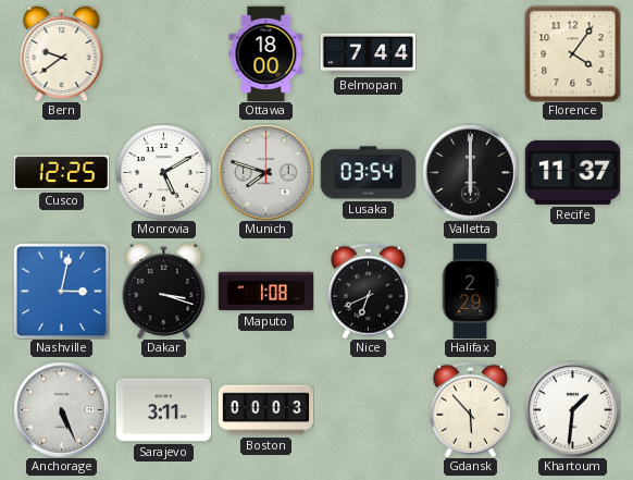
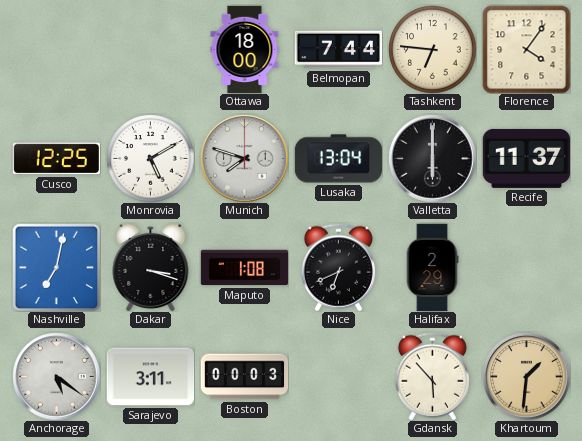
Bern: 9:39 -> none
Tashkent: none -> 6:46
Lusaka: 03:54 -> 13:04
Nashville: 3:02 -> 7:02
Anchorage: 5:26 -> 5:21
Khartoum dial: white -> champagne
